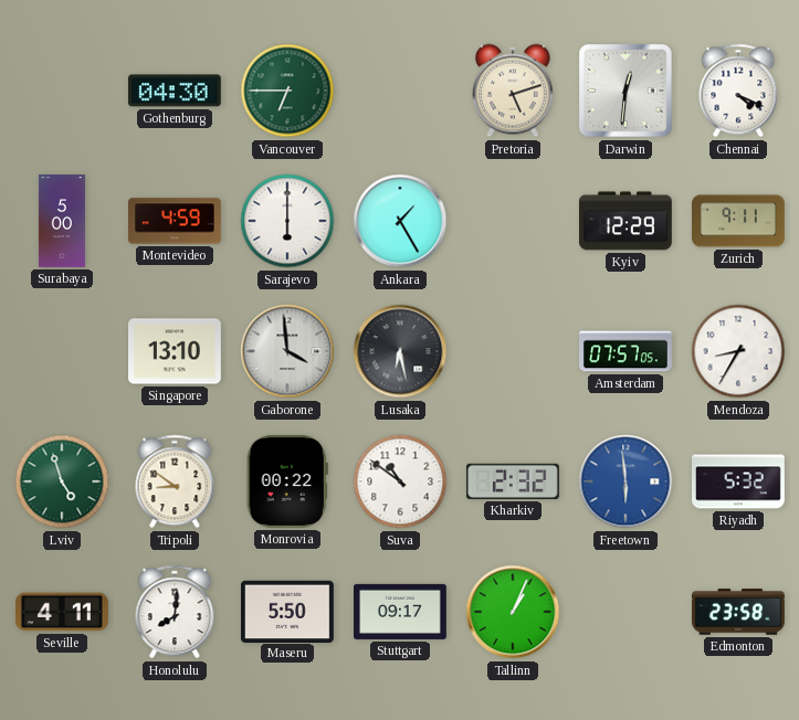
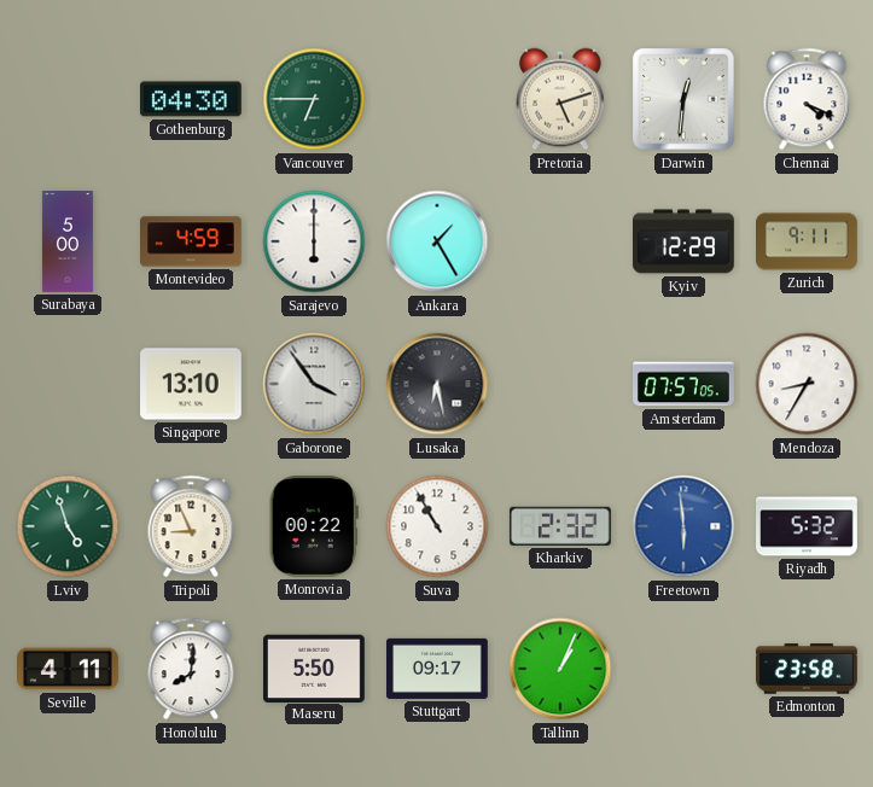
Gaborone: 3:59 -> 3:54
Tripoli: 8:51 -> 8:56
Suva: 10:51 -> 10:55
